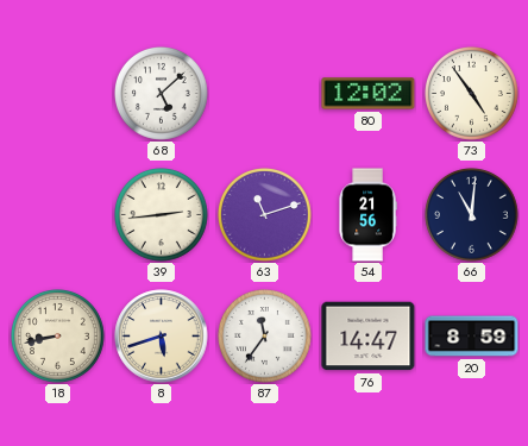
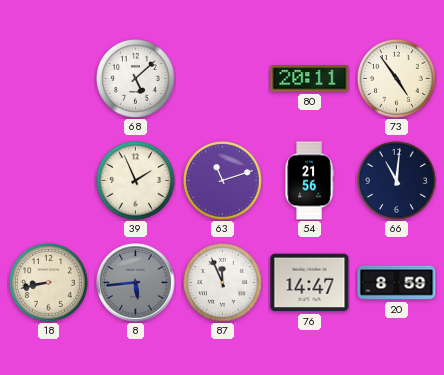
80: 12:02 -> 20:11
39: 2:44 -> 1:56
8: 5:42 -> 5:44
8 dial: cream -> grey
87: 11:36 -> 11:56
